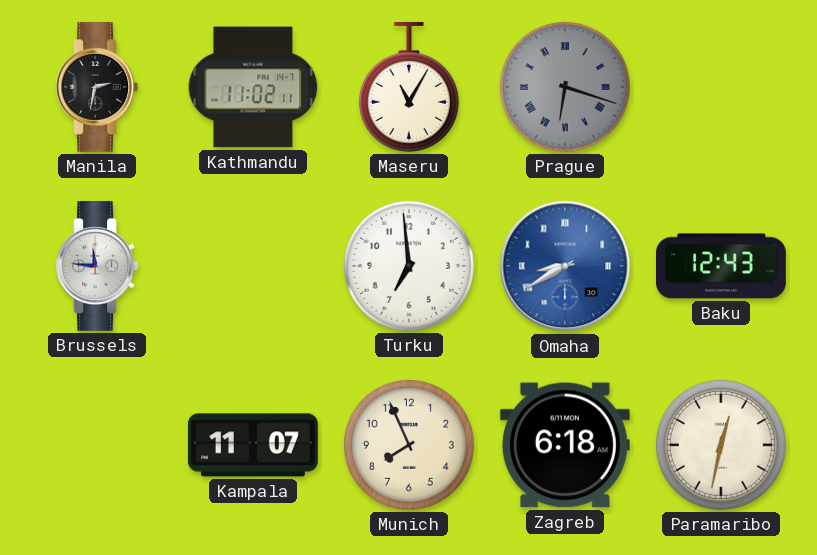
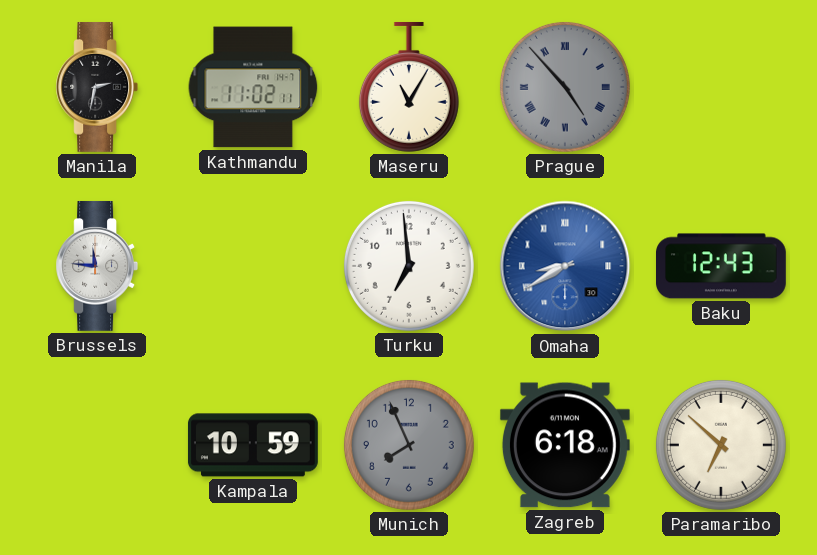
Prague: 6:18 -> 4:53
Kampala: 11:07 -> 10:59
Munich dial: cream -> grey
Paramaribo: 12:32 -> 6:52
